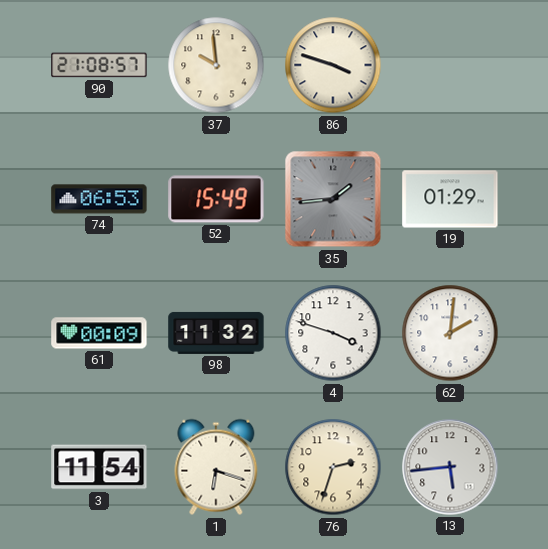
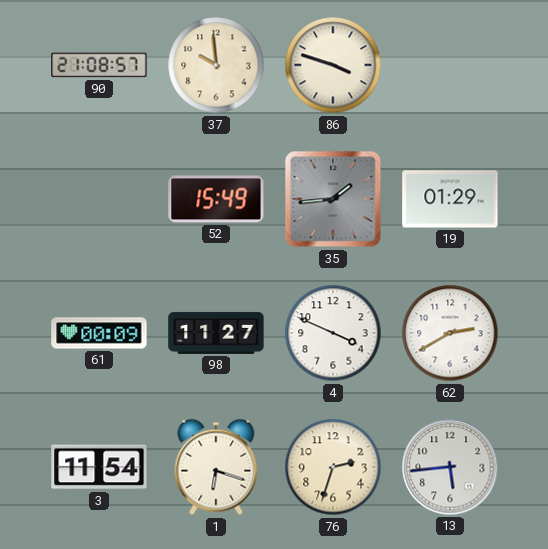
74: 06:53 -> none
98: 11:32 -> 11:27
4: 3:48 -> 3:49
62: 2:01 -> 2:40
